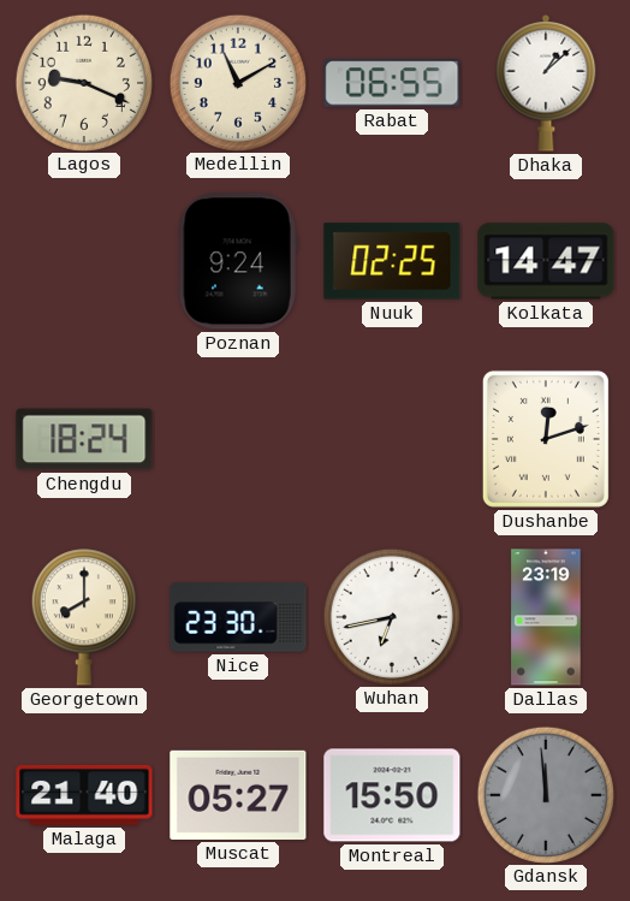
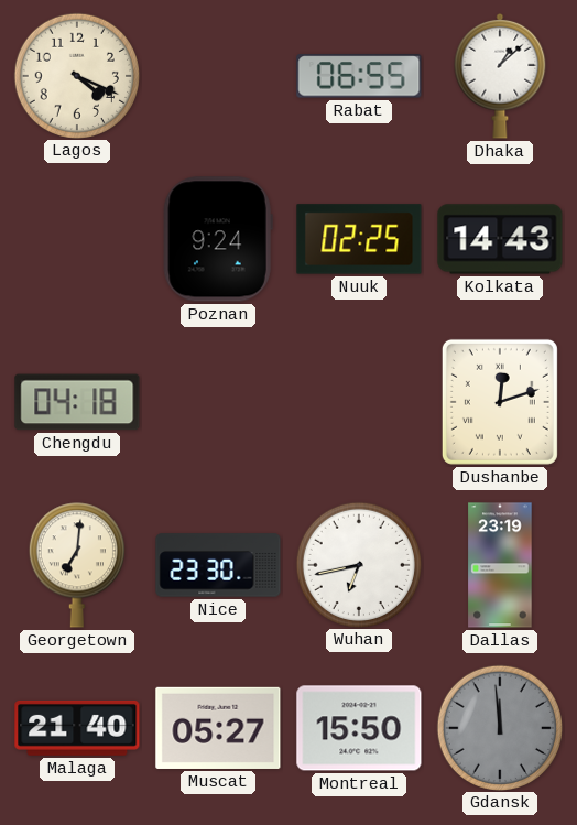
Lagos: 9:19 -> 4:19
Medellin: 11:10 -> none
Kolkata: 14:47 -> 14:43
Chengdu: 18:24 -> 04:18
Georgetown: 8:00 -> 7:01
